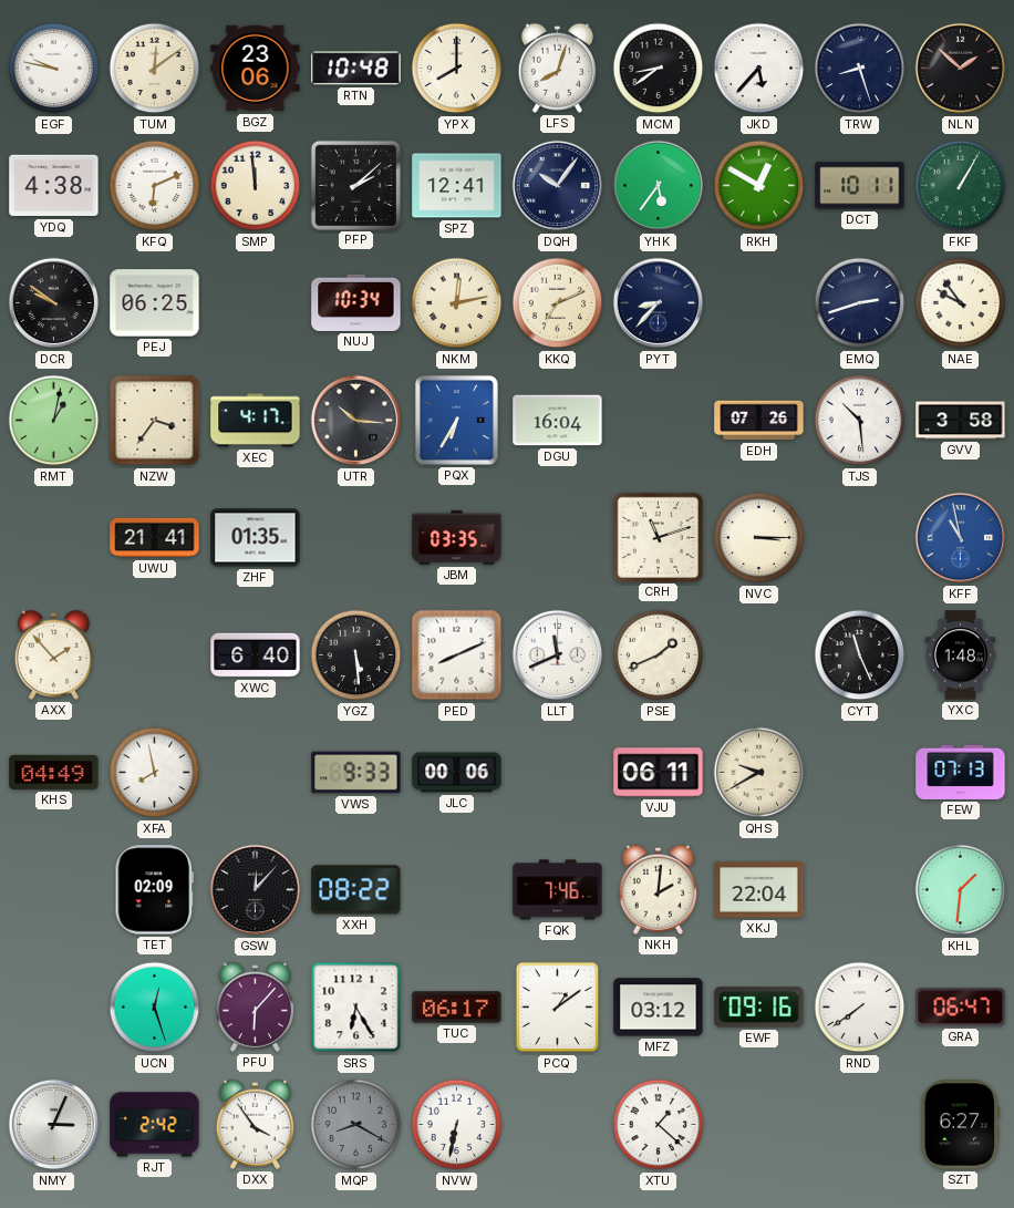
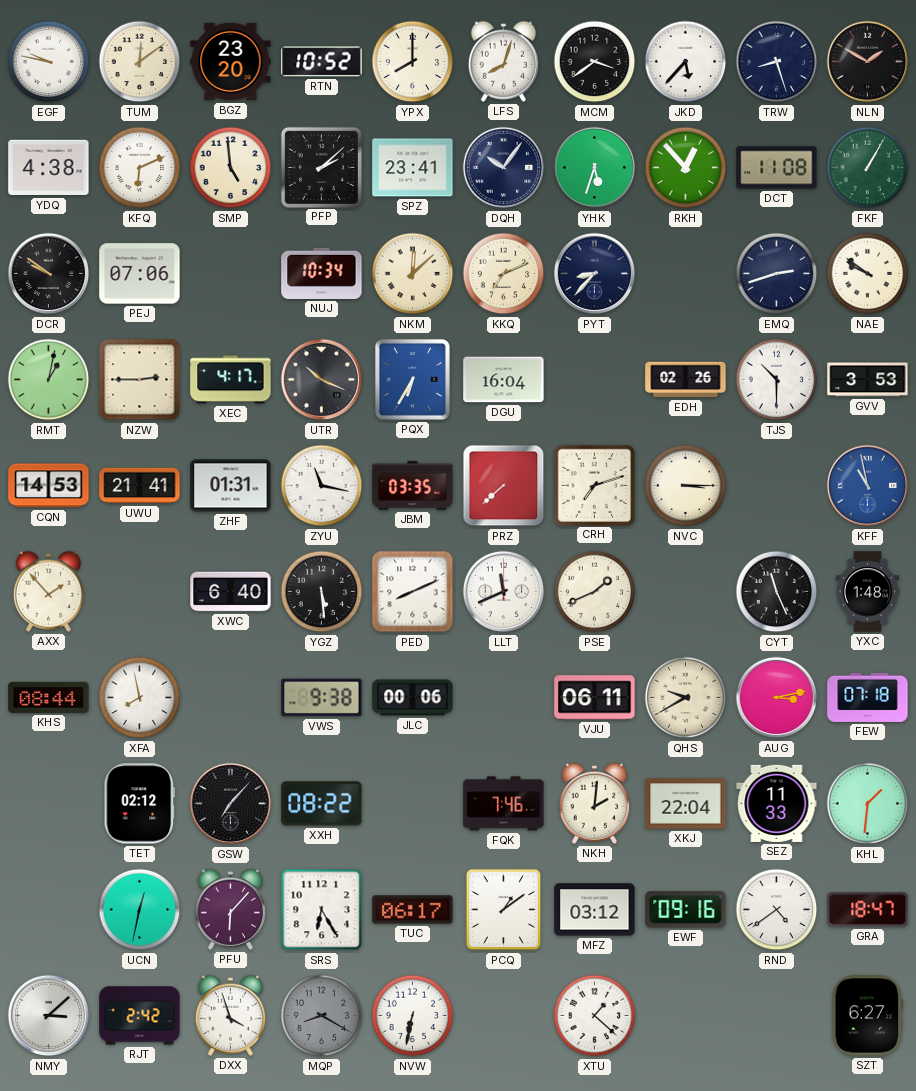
BGZ: 23:06 -> 23:20
RTN: 10:48 -> 10:52
MCM: 8:39 -> 3:39
NLN: 1:52 -> 1:50
SMP: 11:59 -> 4:59
SPZ: 12:41 -> 23:41
YHK: 5:36 -> 5:33
RKH: 12:50 -> 12:53
DCT: 10:11 -> 11:08
PEJ: 06:25 -> 07:06
NKM: 12:13 -> 12:08
NAE: 9:54 -> 9:51
NZW: 3:36 -> 2:45
UTR: 10:16 -> 10:19
EDH: 07:26 -> 02:26
TJS: 10:29 -> 10:30
GVV: 3:58 -> 3:53
CQN: none -> 14:53
ZHF: 01:35 -> 01:31
ZYU: none -> 11:17
PRZ: none -> 7:38
CRH: 11:12 -> 7:12
KHS: 04:49 -> 08:44
VWS: 9:33 -> 9:38
AUG: none -> 3:13
FEW: 07:13 -> 07:18
TET: 02:09 -> 02:12
GSW: 12:07 -> 7:07
SEZ: none -> 11:33
UCN: 12:27 -> 12:32
RND: 7:39 -> 4:39
GRA: 06:47 -> 18:47
NMY: 3:04 -> 3:08
DXX: 3:54 -> 3:57
